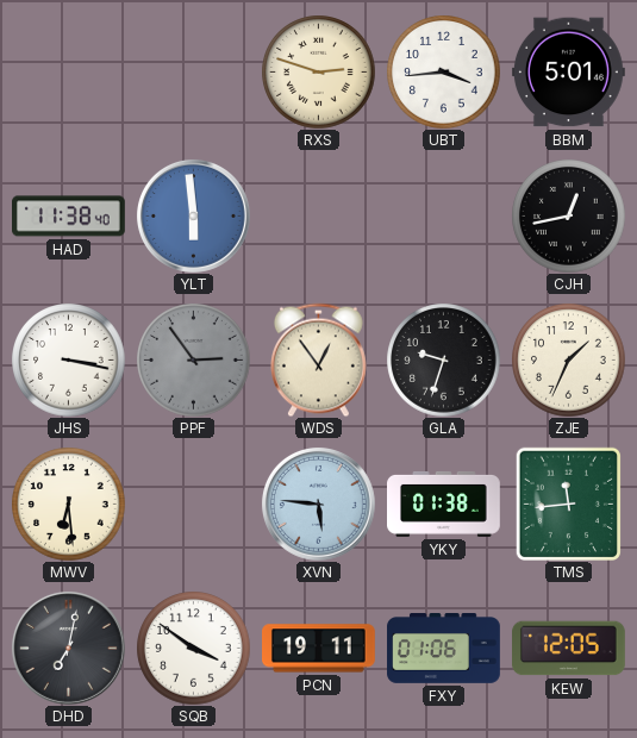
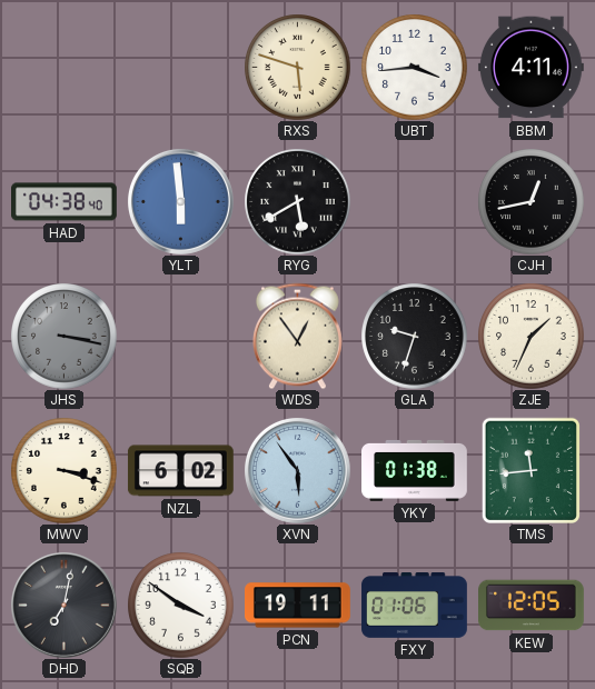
RXS: 2:48 -> 5:48
BBM: 5:01 -> 4:11
HAD: 11:38 -> 04:38
RYG: none -> 5:40
JHS dial: white -> grey
PPF: 2:54 -> none
MWV: 6:29 -> 3:18
NZL: none -> 6:02
XVN: 5:46 -> 5:54
